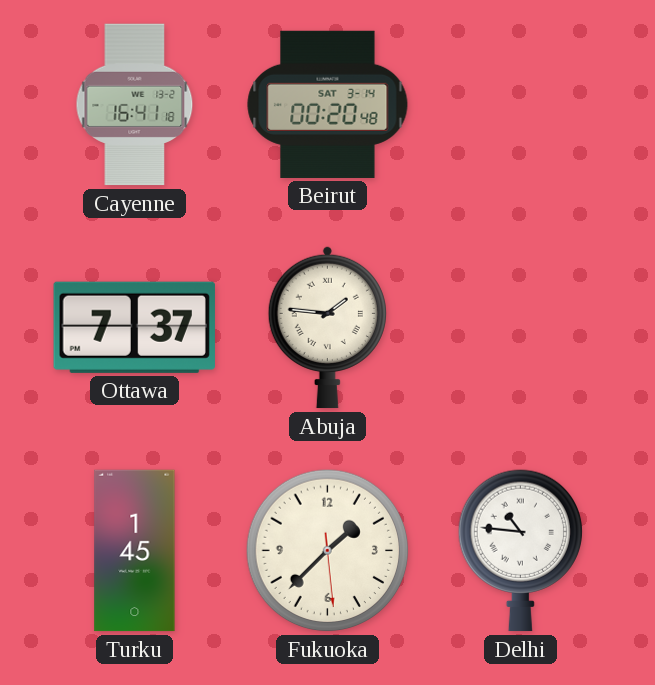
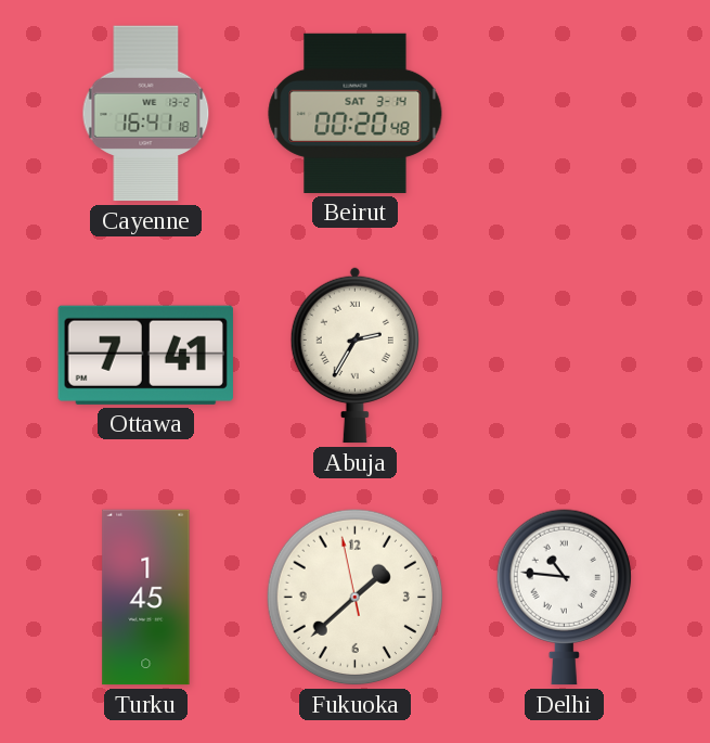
Ottawa: 7:37 -> 7:41
Abuja: 1:46 -> 2:35
Fukuoka: 1:37:29 -> 1:37:58
